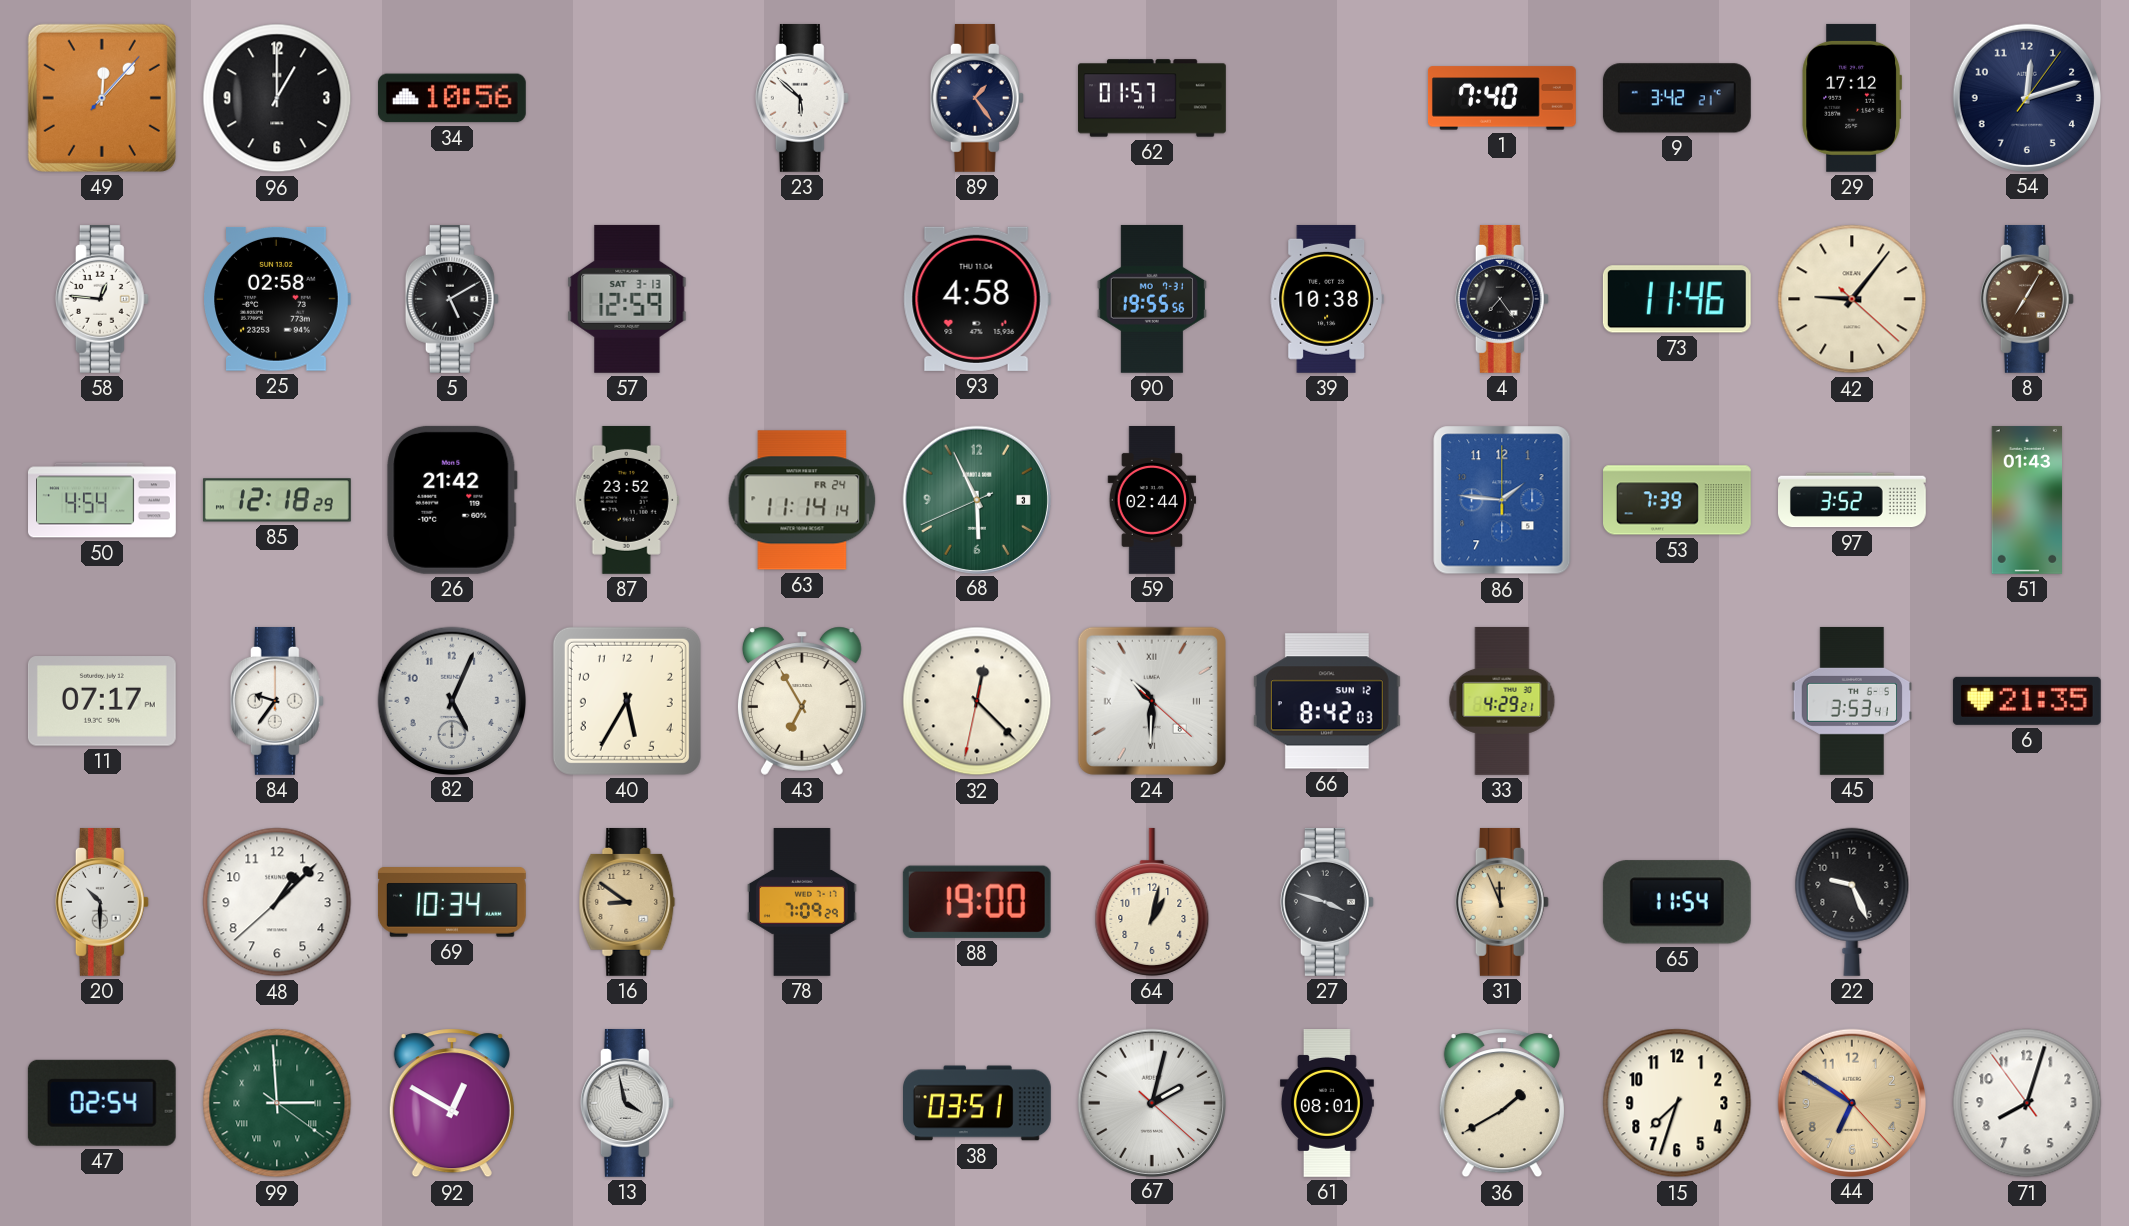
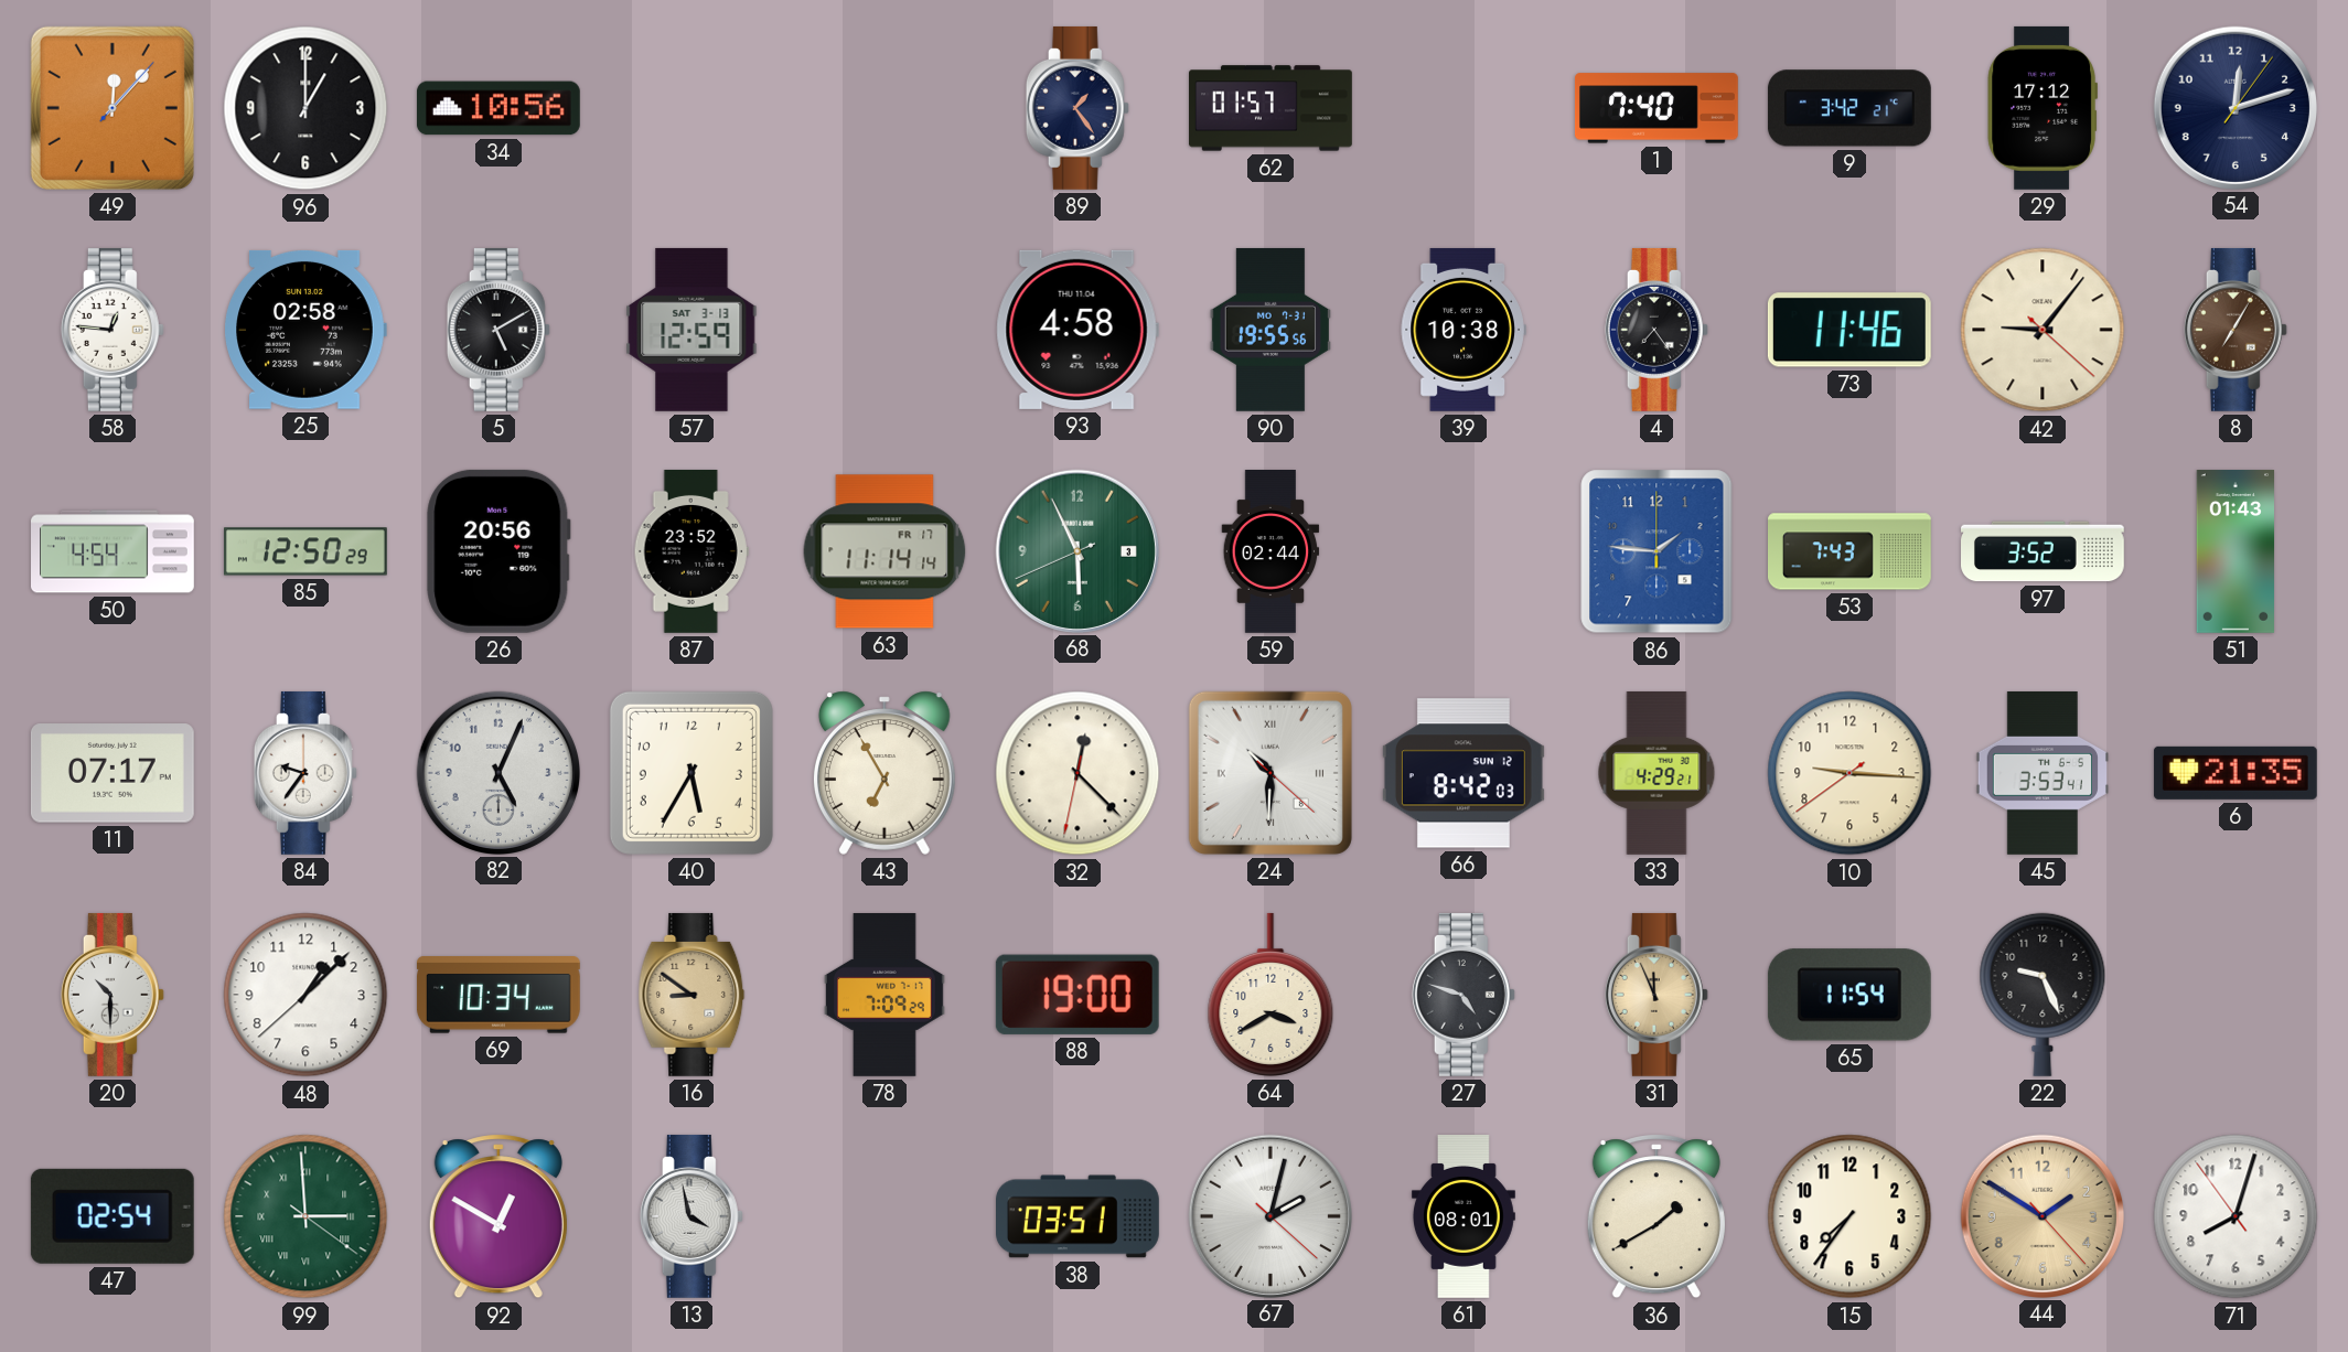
23: 5:52 -> none
85: 12:18 -> 12:50
26: 21:42 -> 20:56
63 date: FR 24 -> FR 17
53: 7:39 -> 7:43
10: none -> 9:15
64: 1:02 -> 3:40
27: 3:48 -> 4:48
15: 7:33 -> 7:36
44: 6:50 -> 1:50
